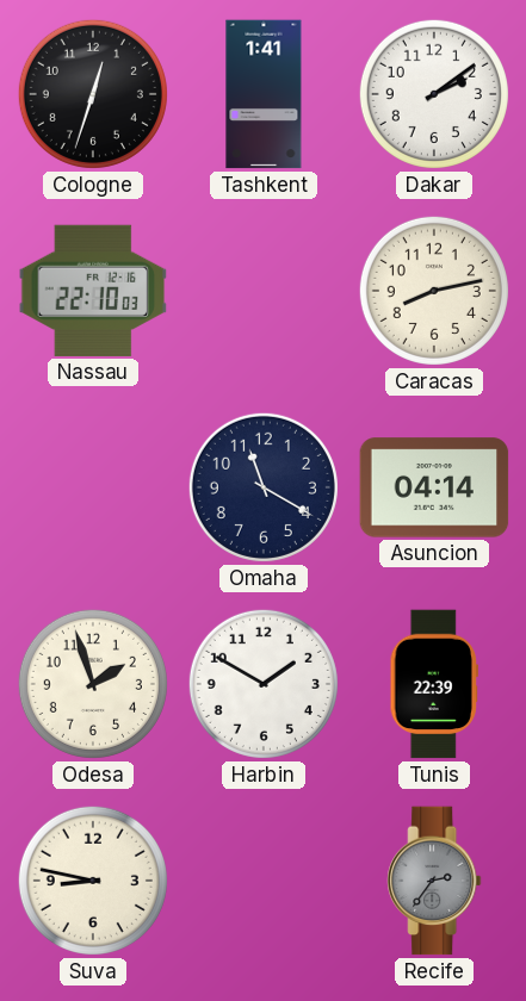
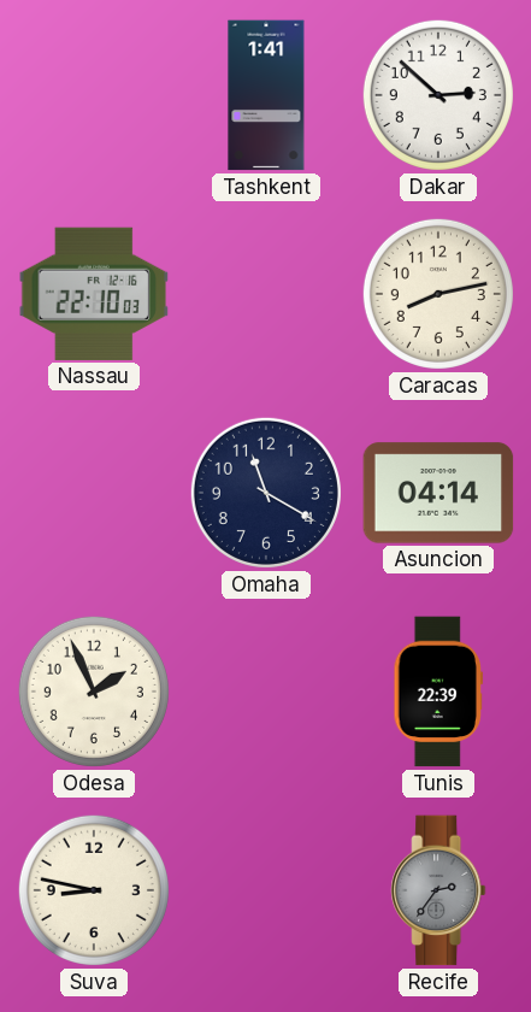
Cologne: 12:33 -> none
Dakar: 2:09 -> 2:52
Odesa: 1:57 -> 1:56
Harbin: 1:50 -> none
